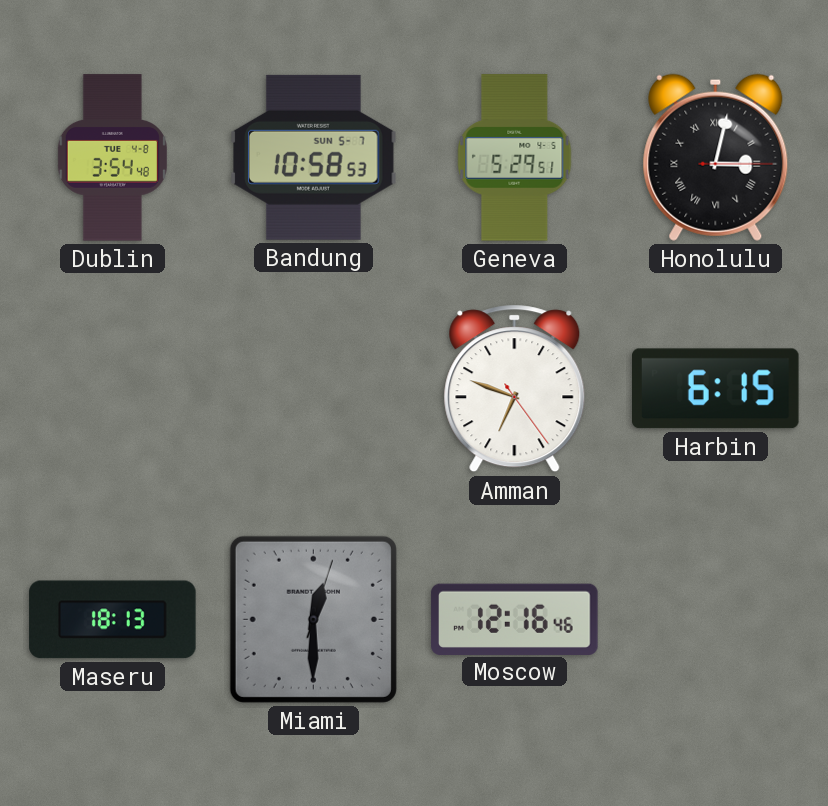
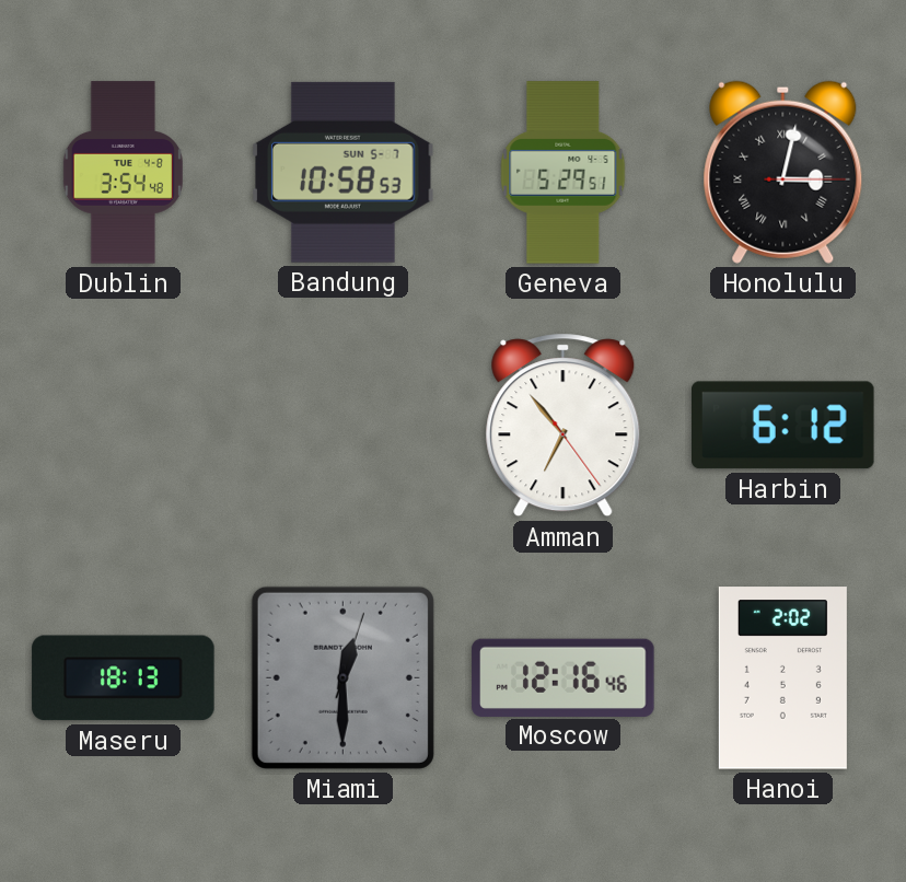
Amman: 6:48 -> 6:53
Harbin: 6:15 -> 6:12
Hanoi: none -> 2:02
